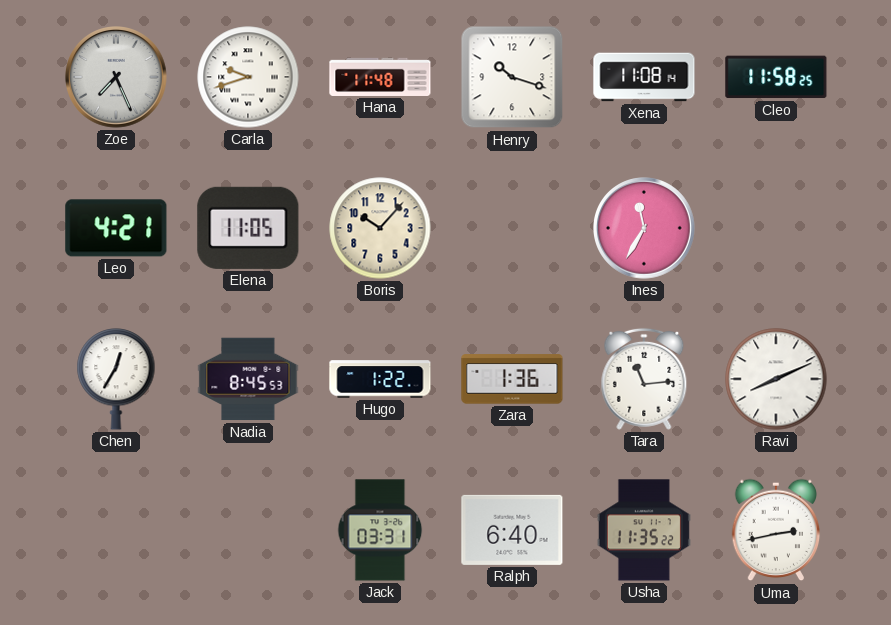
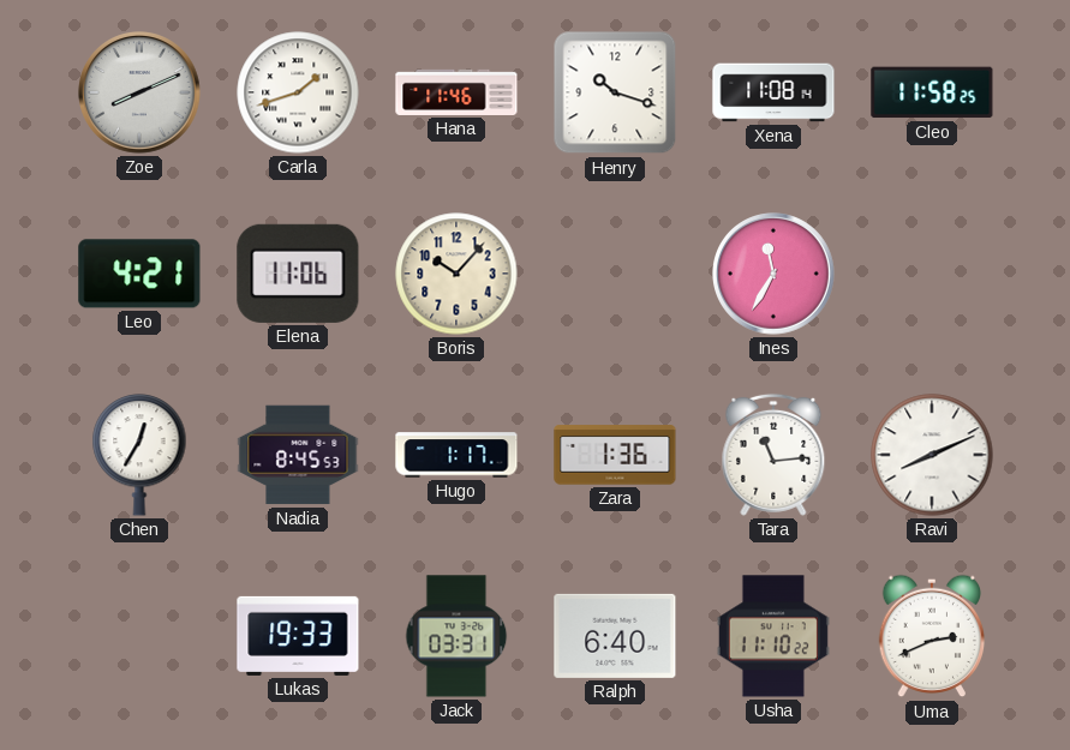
Zoe: 7:26 -> 8:11
Carla: 9:42 -> 1:42
Hana: 11:48 -> 11:46
Elena: 11:05 -> 11:06
Hugo: 1:22 -> 1:17
Lukas: none -> 19:33
Usha: 11:35 -> 11:10
Uma: 2:43 -> 2:41
